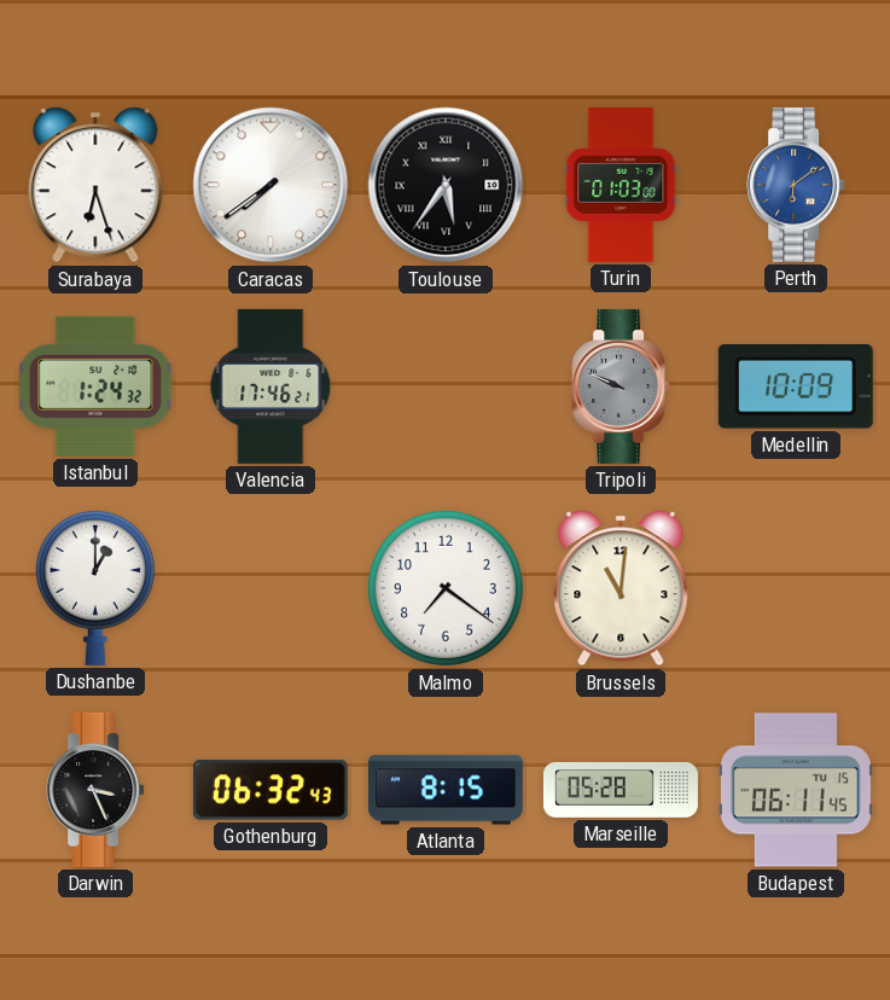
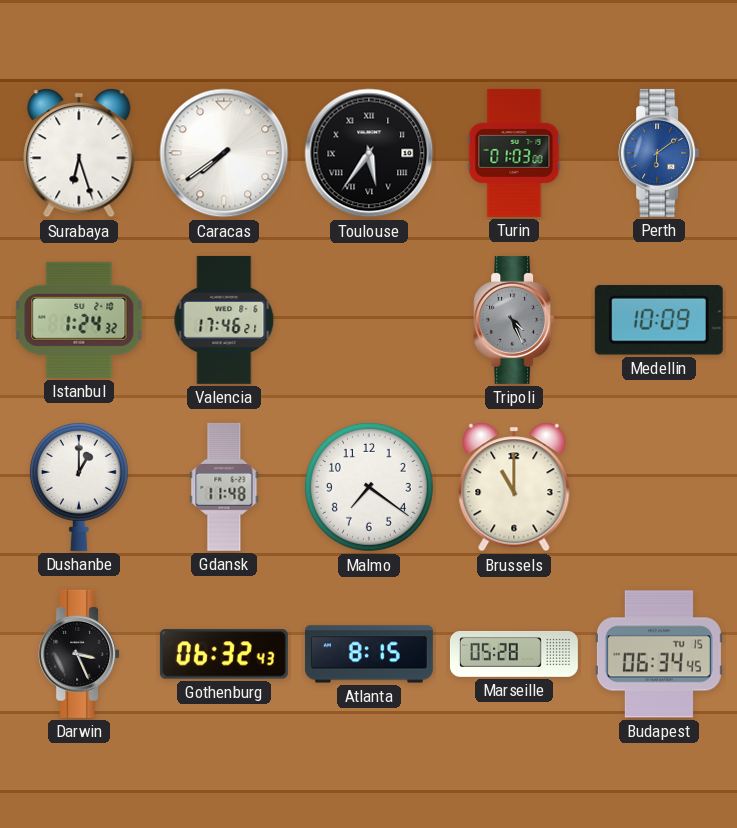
Tripoli: 9:49 -> 4:26
Gdansk: none -> 11:48
Brussels: 11:01 -> 11:00
Budapest: 06:11 -> 06:34
